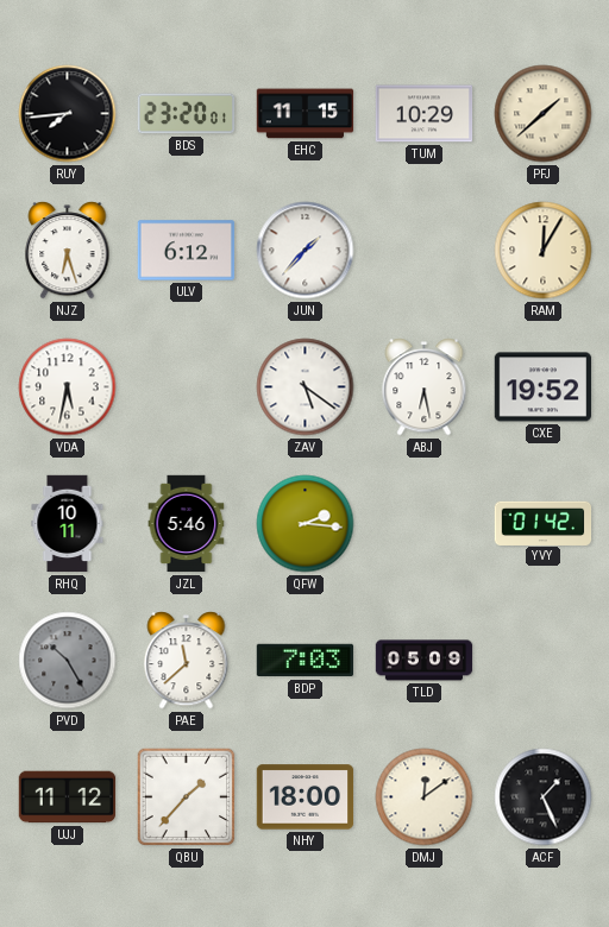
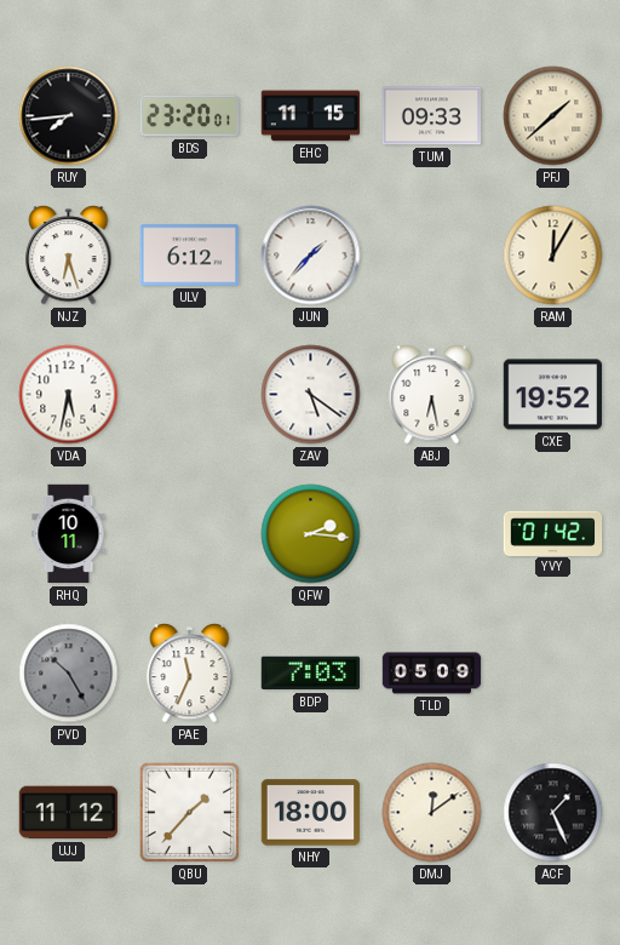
TUM: 10:29 -> 09:33
JZL: 5:46 -> none
PAE: 11:38 -> 11:34
